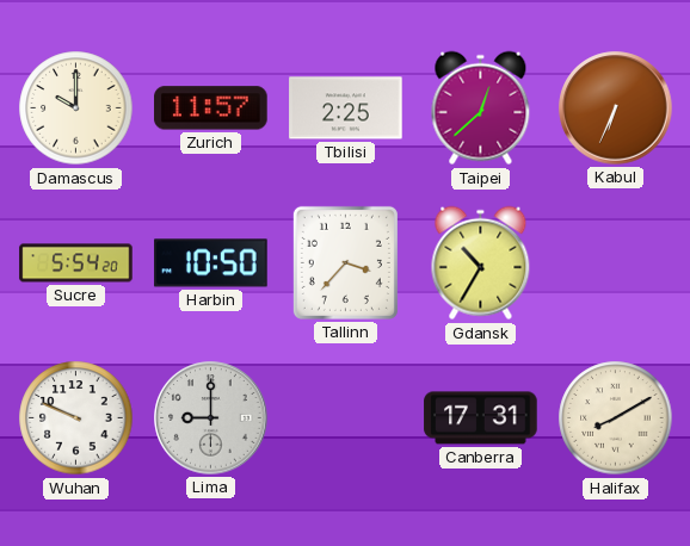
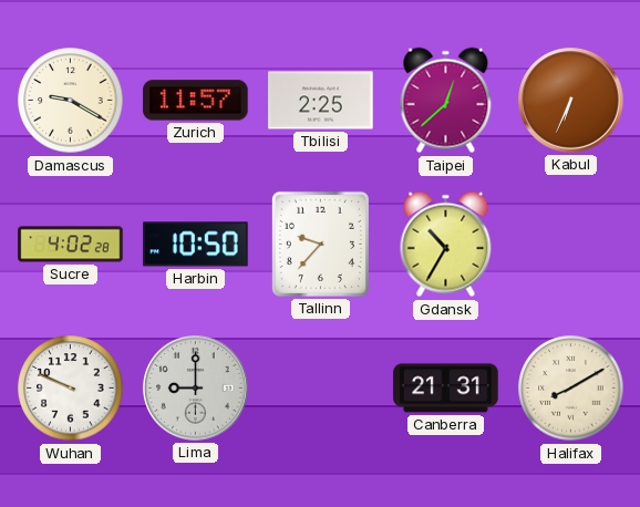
Damascus: 10:00 -> 9:20
Sucre: 5:54 -> 4:02
Tallinn: 3:37 -> 9:37
Canberra: 17:31 -> 21:31
